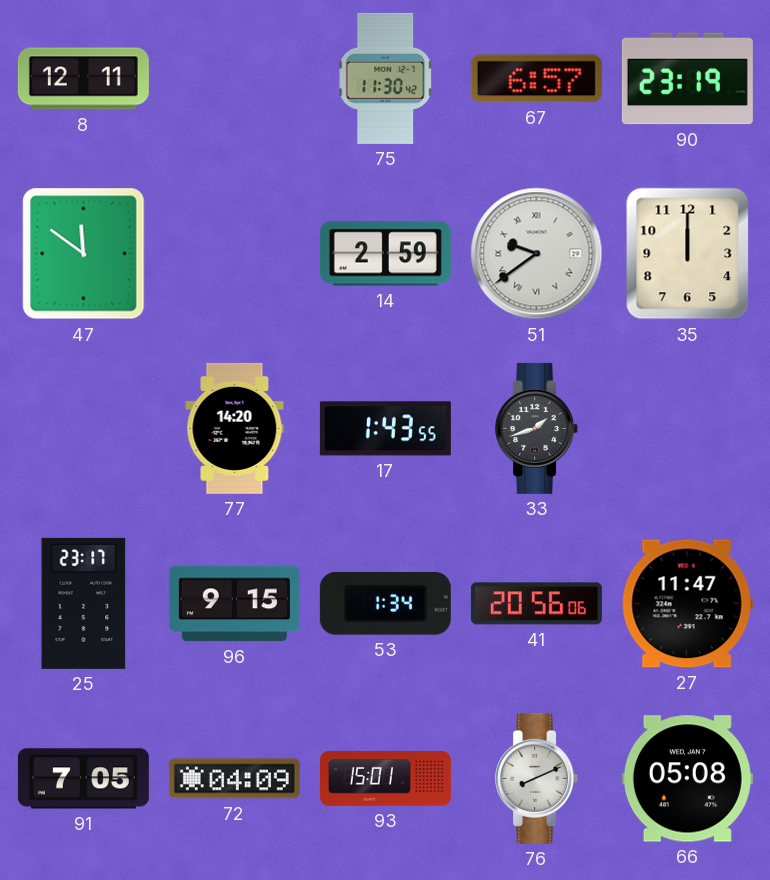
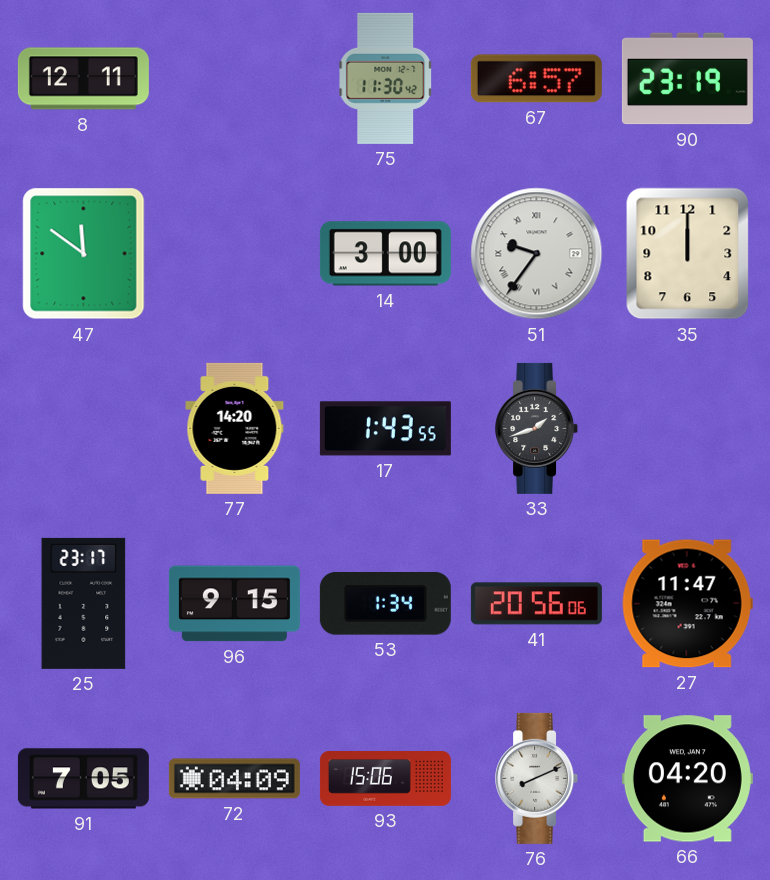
14: 2:59 -> 3:00
51: 9:39 -> 9:36
93: 15:01 -> 15:06
66: 05:08 -> 04:20
